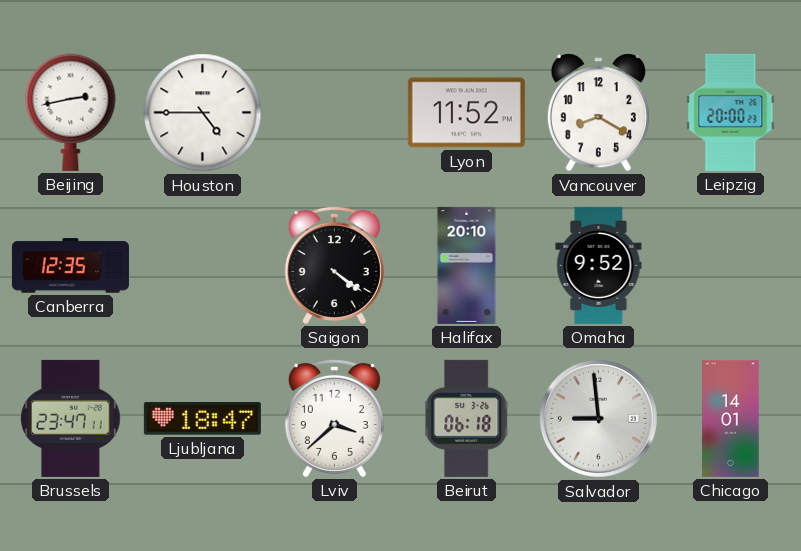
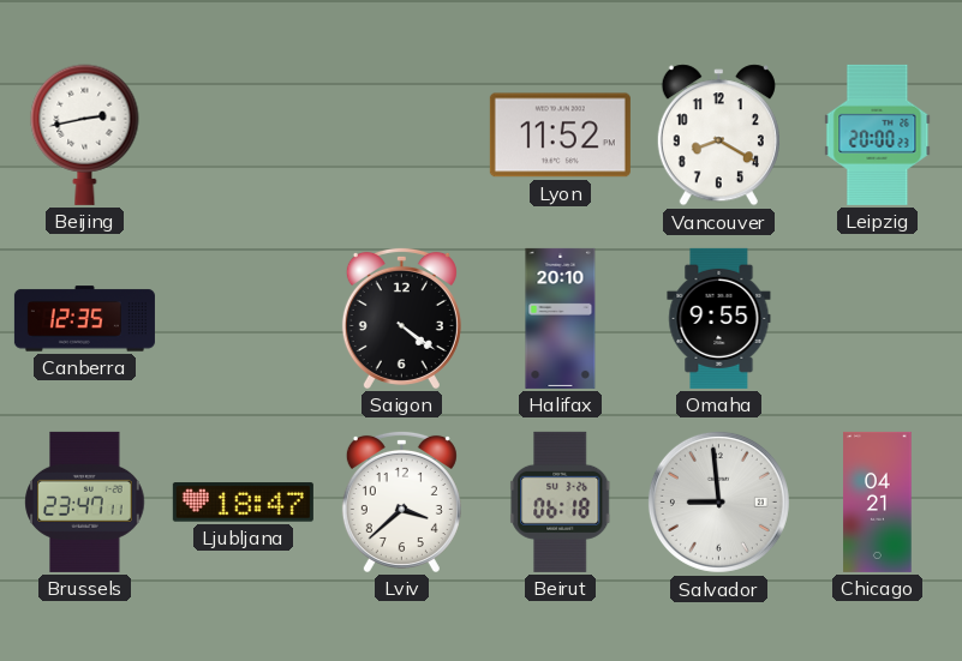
Houston: 4:45 -> none
Omaha: 9:52 -> 9:55
Chicago: 14:01 -> 04:21
